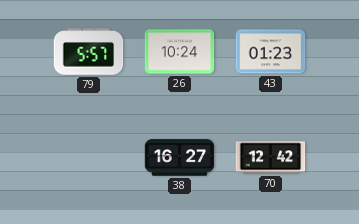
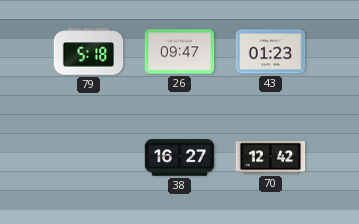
79: 5:57 -> 5:18
26: 10:24 -> 09:47
